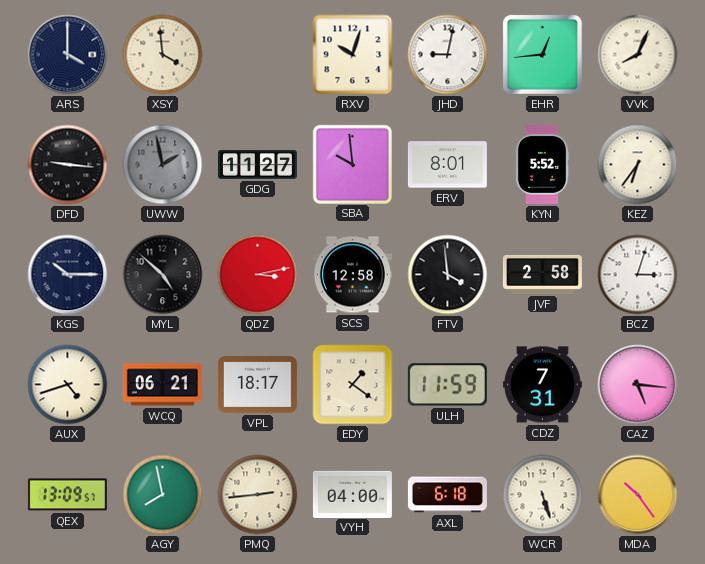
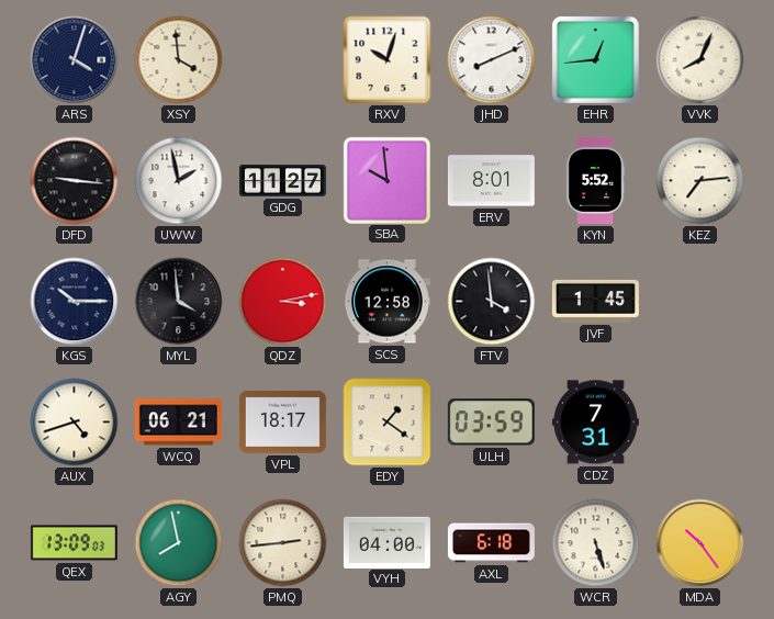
ARS: 4:00 -> 4:03
JHD: 9:02 -> 8:11
UWW dial: grey -> white
KEZ: 6:36 -> 7:14
MYL: 4:52 -> 3:59
JVF: 2:58 -> 1:45
BCZ: 3:03 -> none
ULH: 11:59 -> 03:59
CAZ: 5:16 -> none
QEX: 13:09:57 -> 13:09:03
